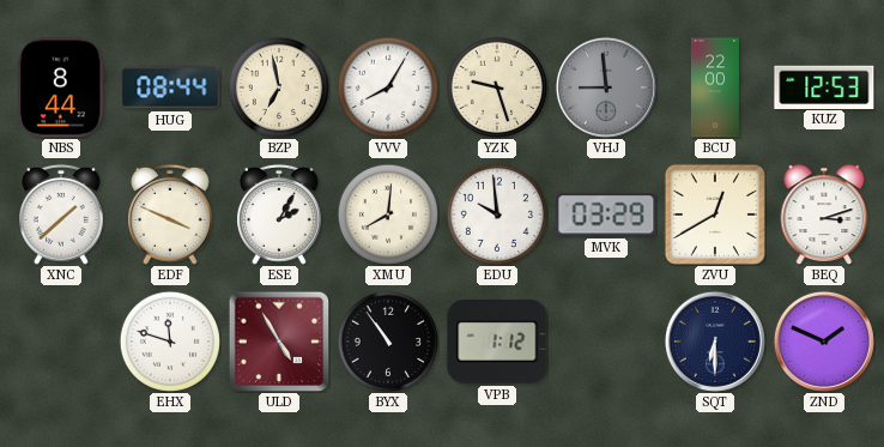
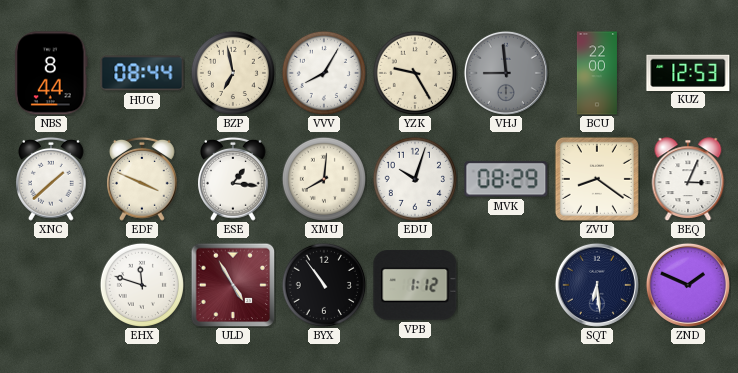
YZK: 9:27 -> 9:25
ESE: 2:05 -> 1:16
EDU: 9:59 -> 10:03
MVK: 03:29 -> 08:29
ZVU: 12:40 -> 8:21
BEQ: 3:12 -> 3:04
SQT: 6:30 -> 6:29
